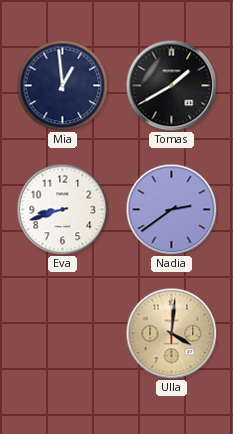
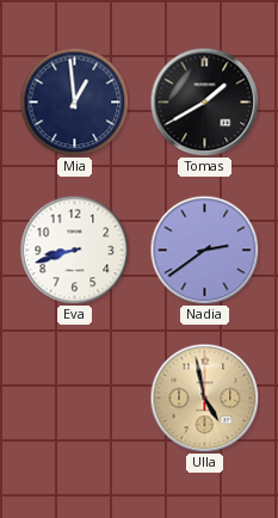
Ulla: 4:01 -> 4:58
